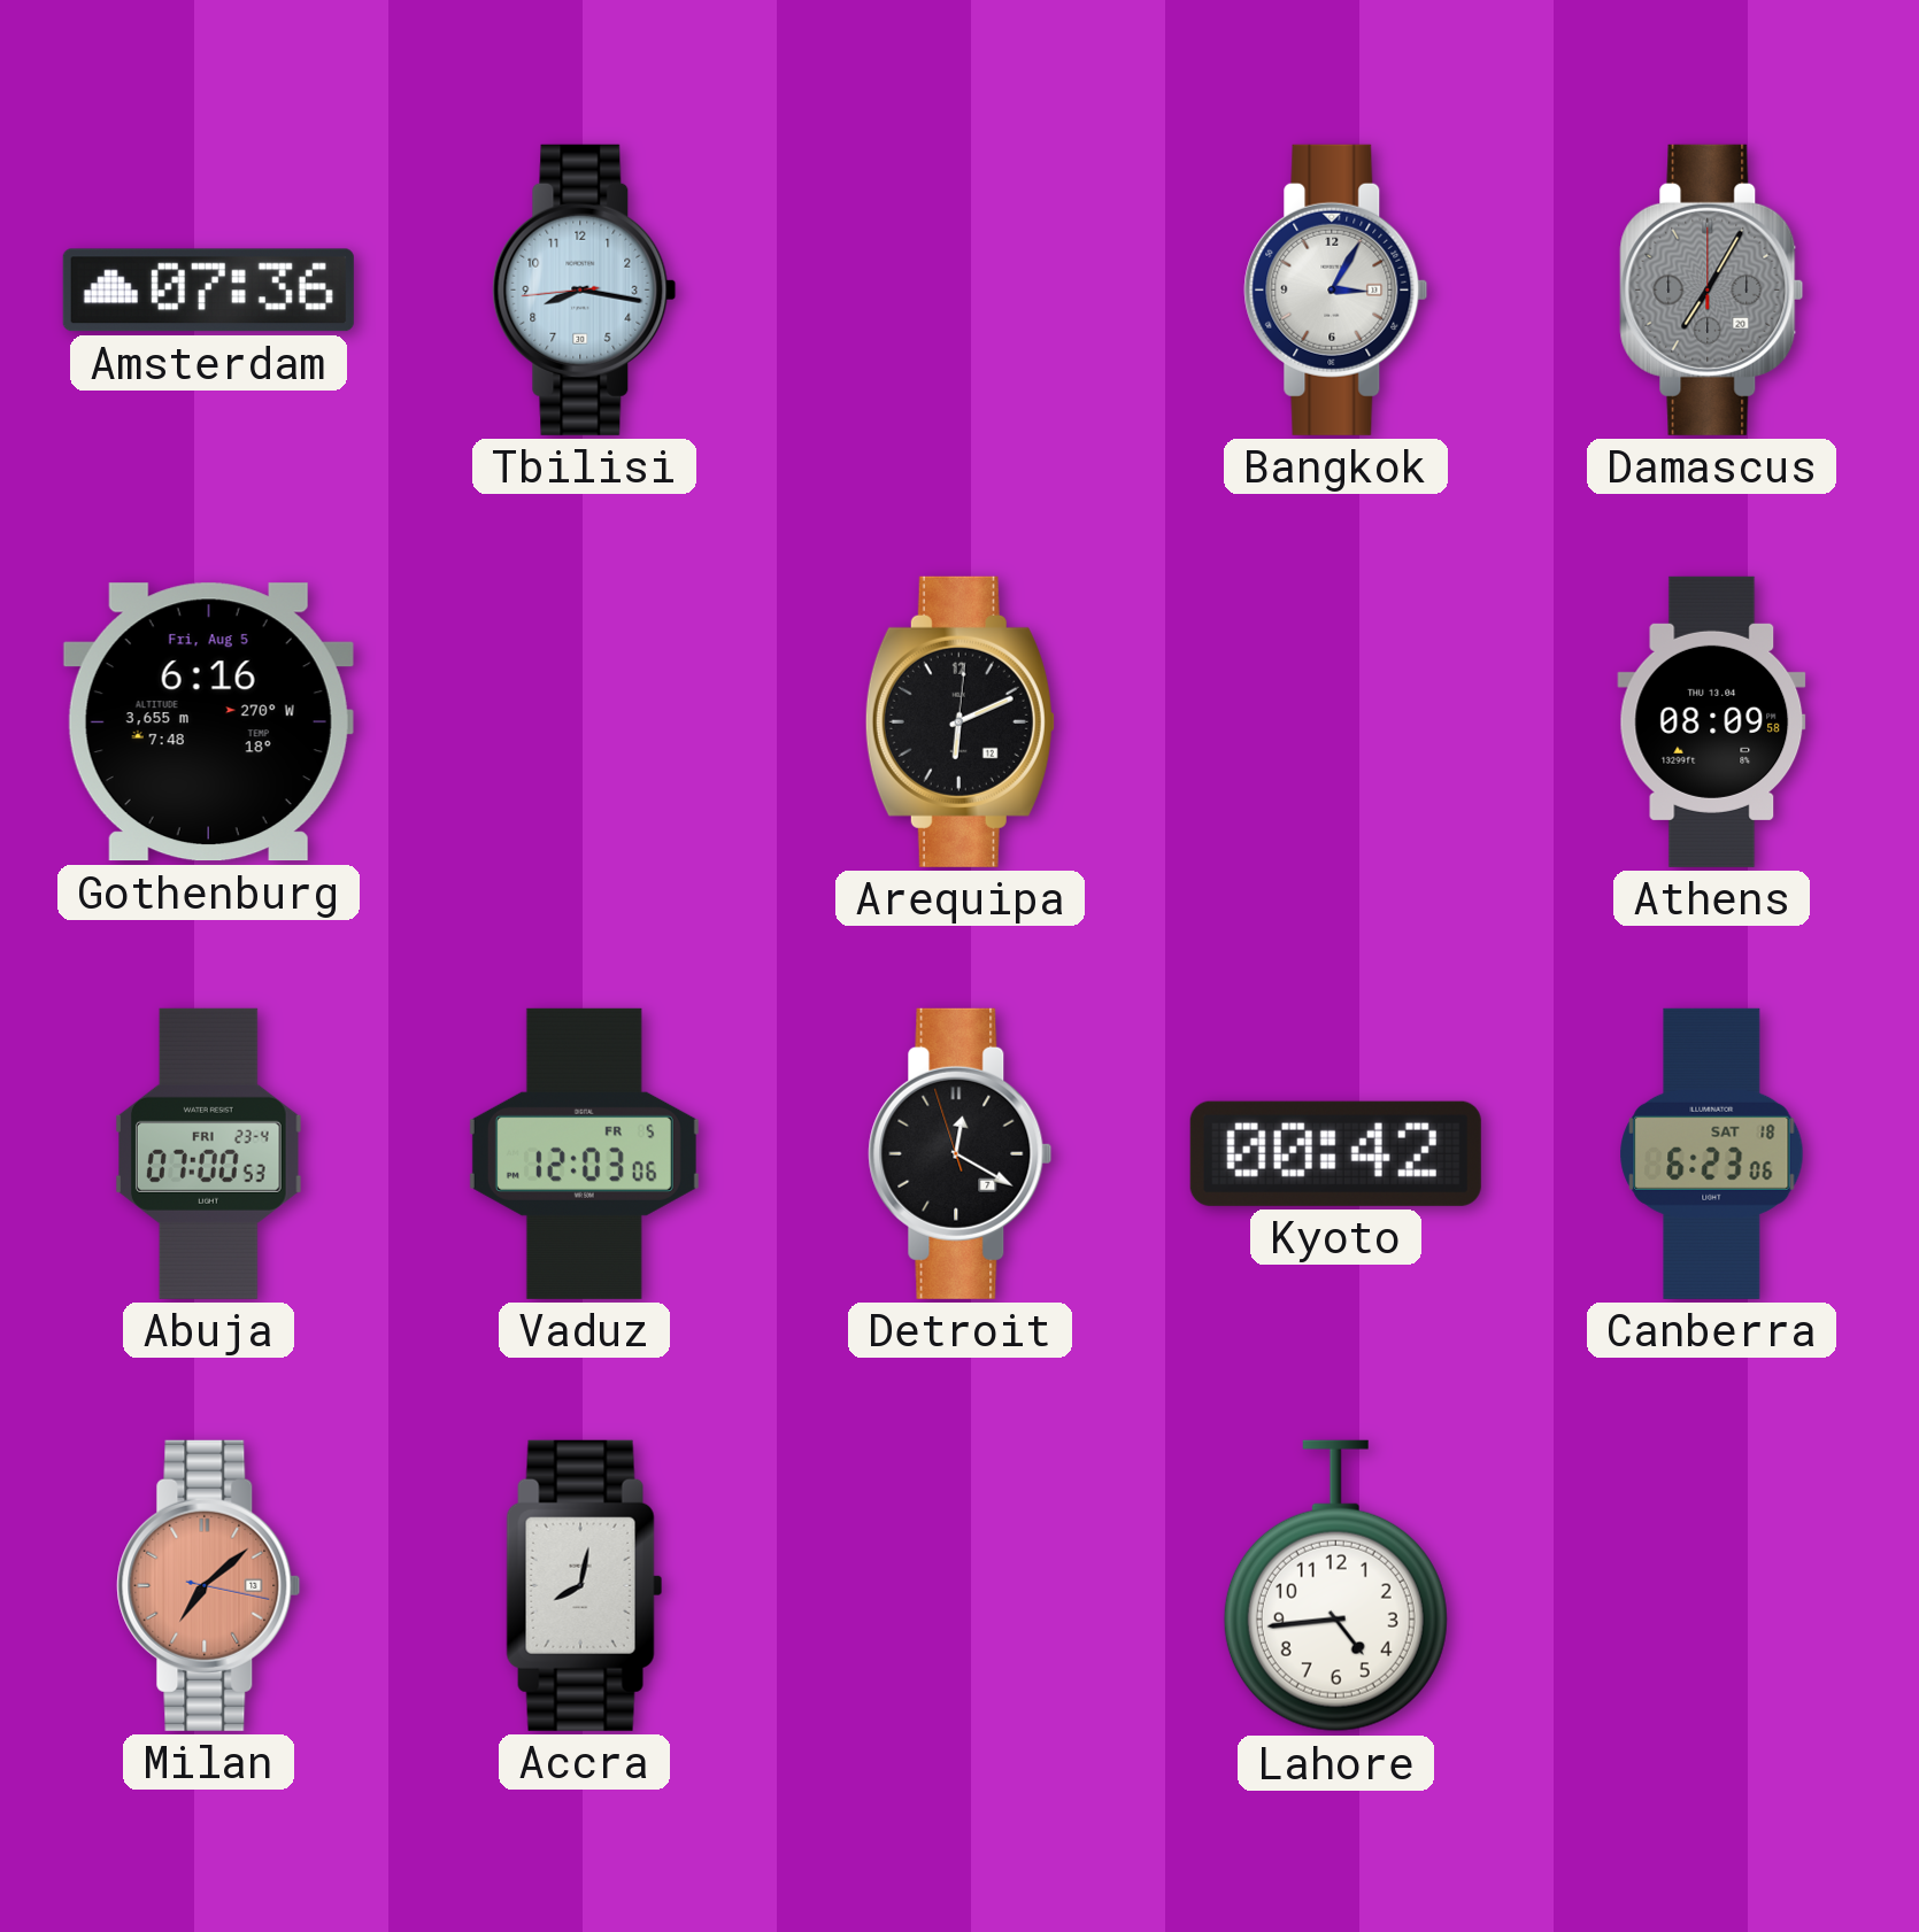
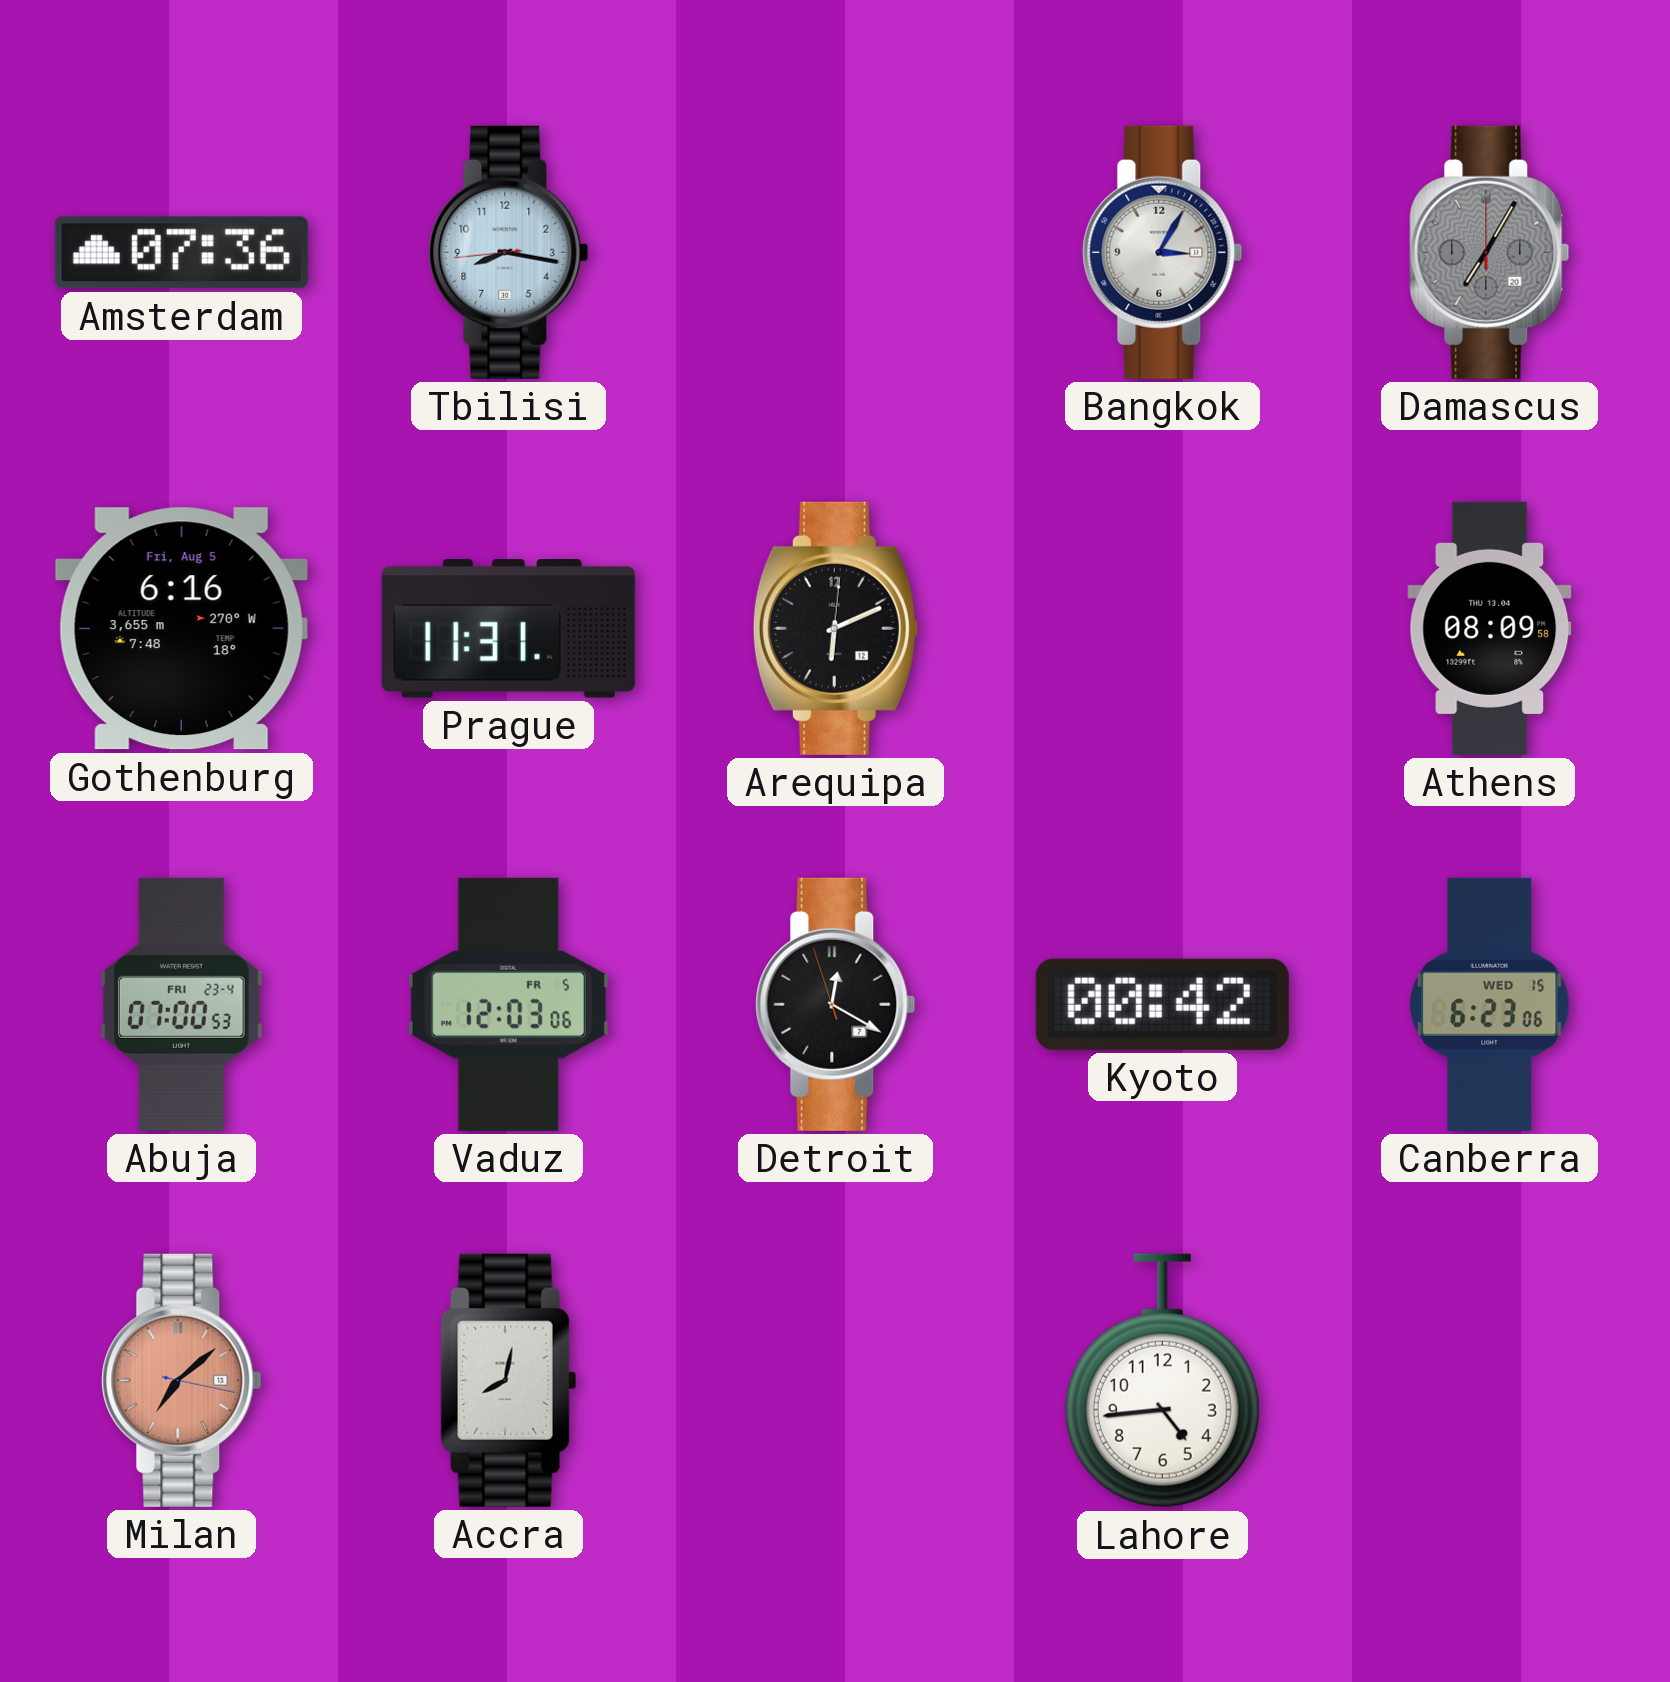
Prague: none -> 11:31
Canberra date: SAT 18 -> WED 15
